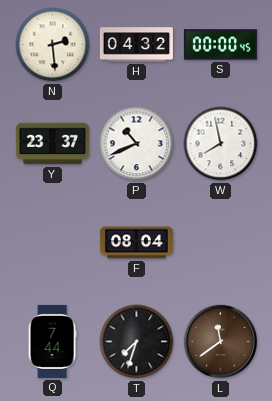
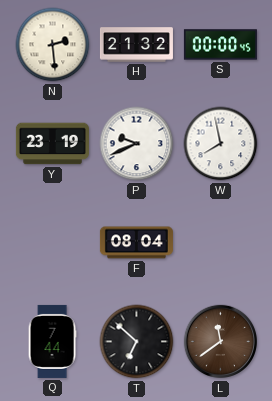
H: 04:32 -> 21:32
Y: 23:37 -> 23:19
P: 10:41 -> 9:41
T: 7:33 -> 6:52
